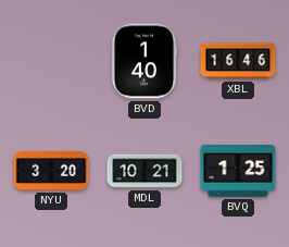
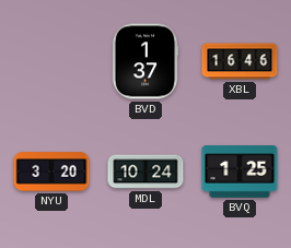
BVD: 1:40 -> 1:37
MDL: 10:21 -> 10:24
